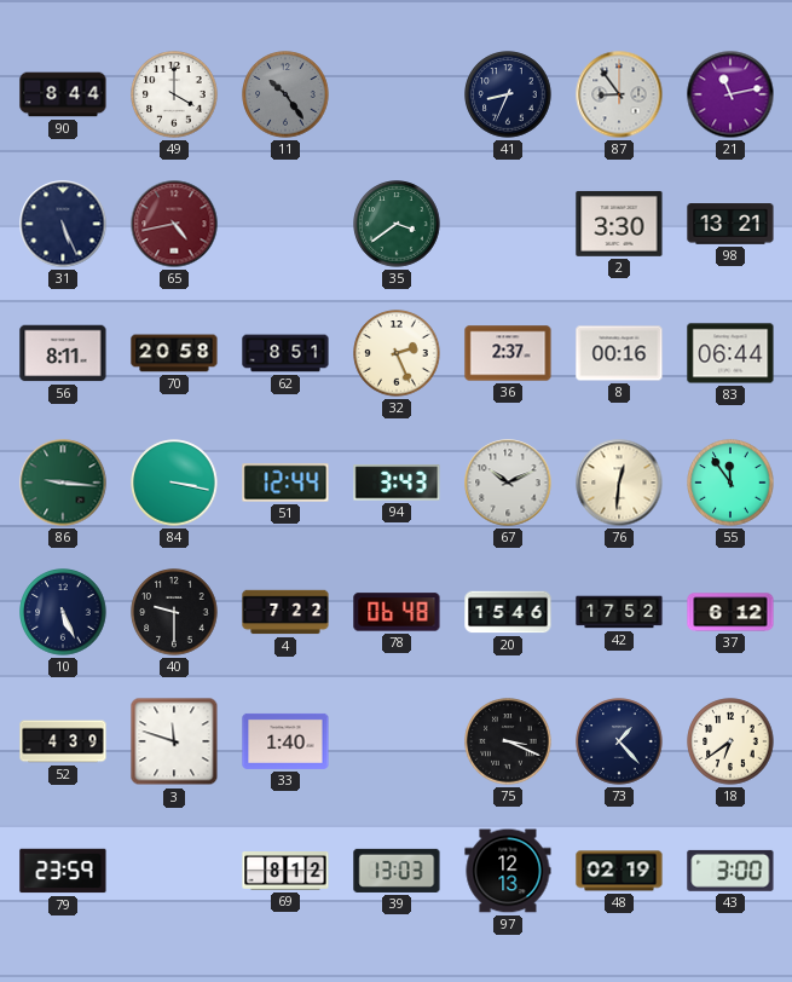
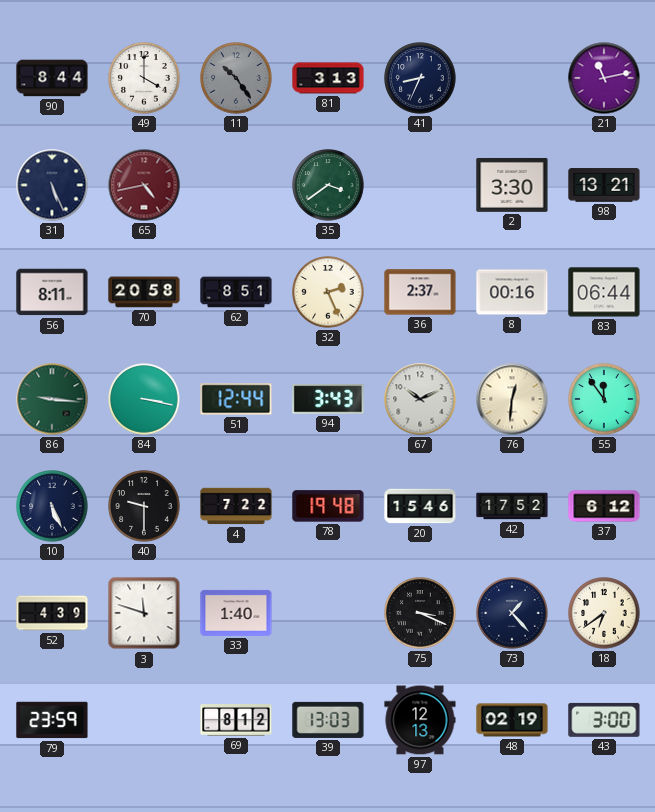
81: none -> 3:13
87: 8:54 -> none
78: 06:48 -> 19:48
